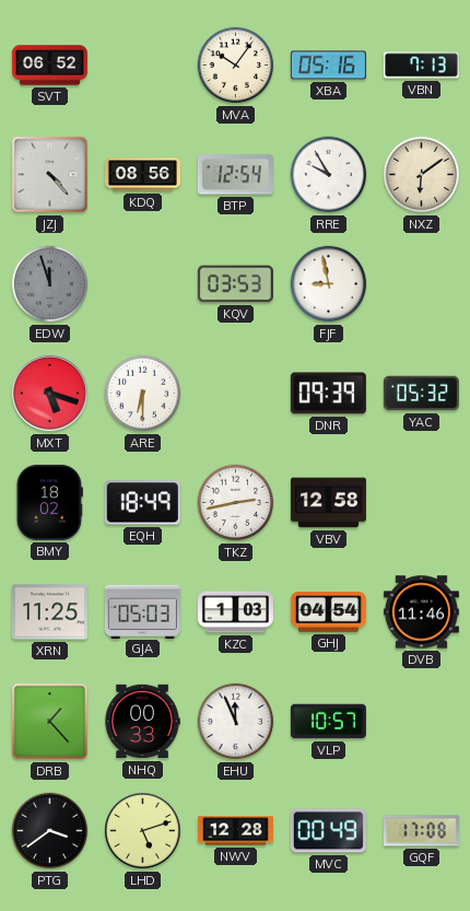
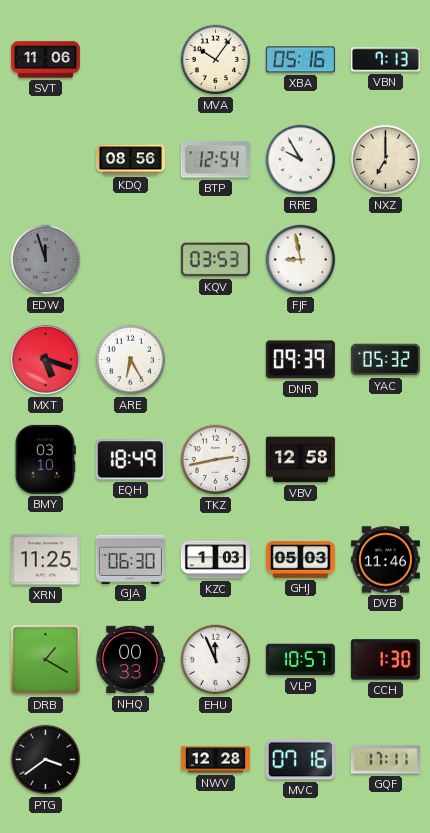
SVT: 06:52 -> 11:06
JZJ: 4:23 -> none
NXZ: 6:09 -> 7:00
ARE: 6:30 -> 6:25
BMY: 18:02 -> 03:10
GJA: 05:03 -> 06:30
GHJ: 04:54 -> 05:03
DRB: 1:23 -> 1:20
CCH: none -> 1:30
LHD: 5:12 -> none
MVC: 00:49 -> 07:16
GQF: 17:08 -> 17:11
